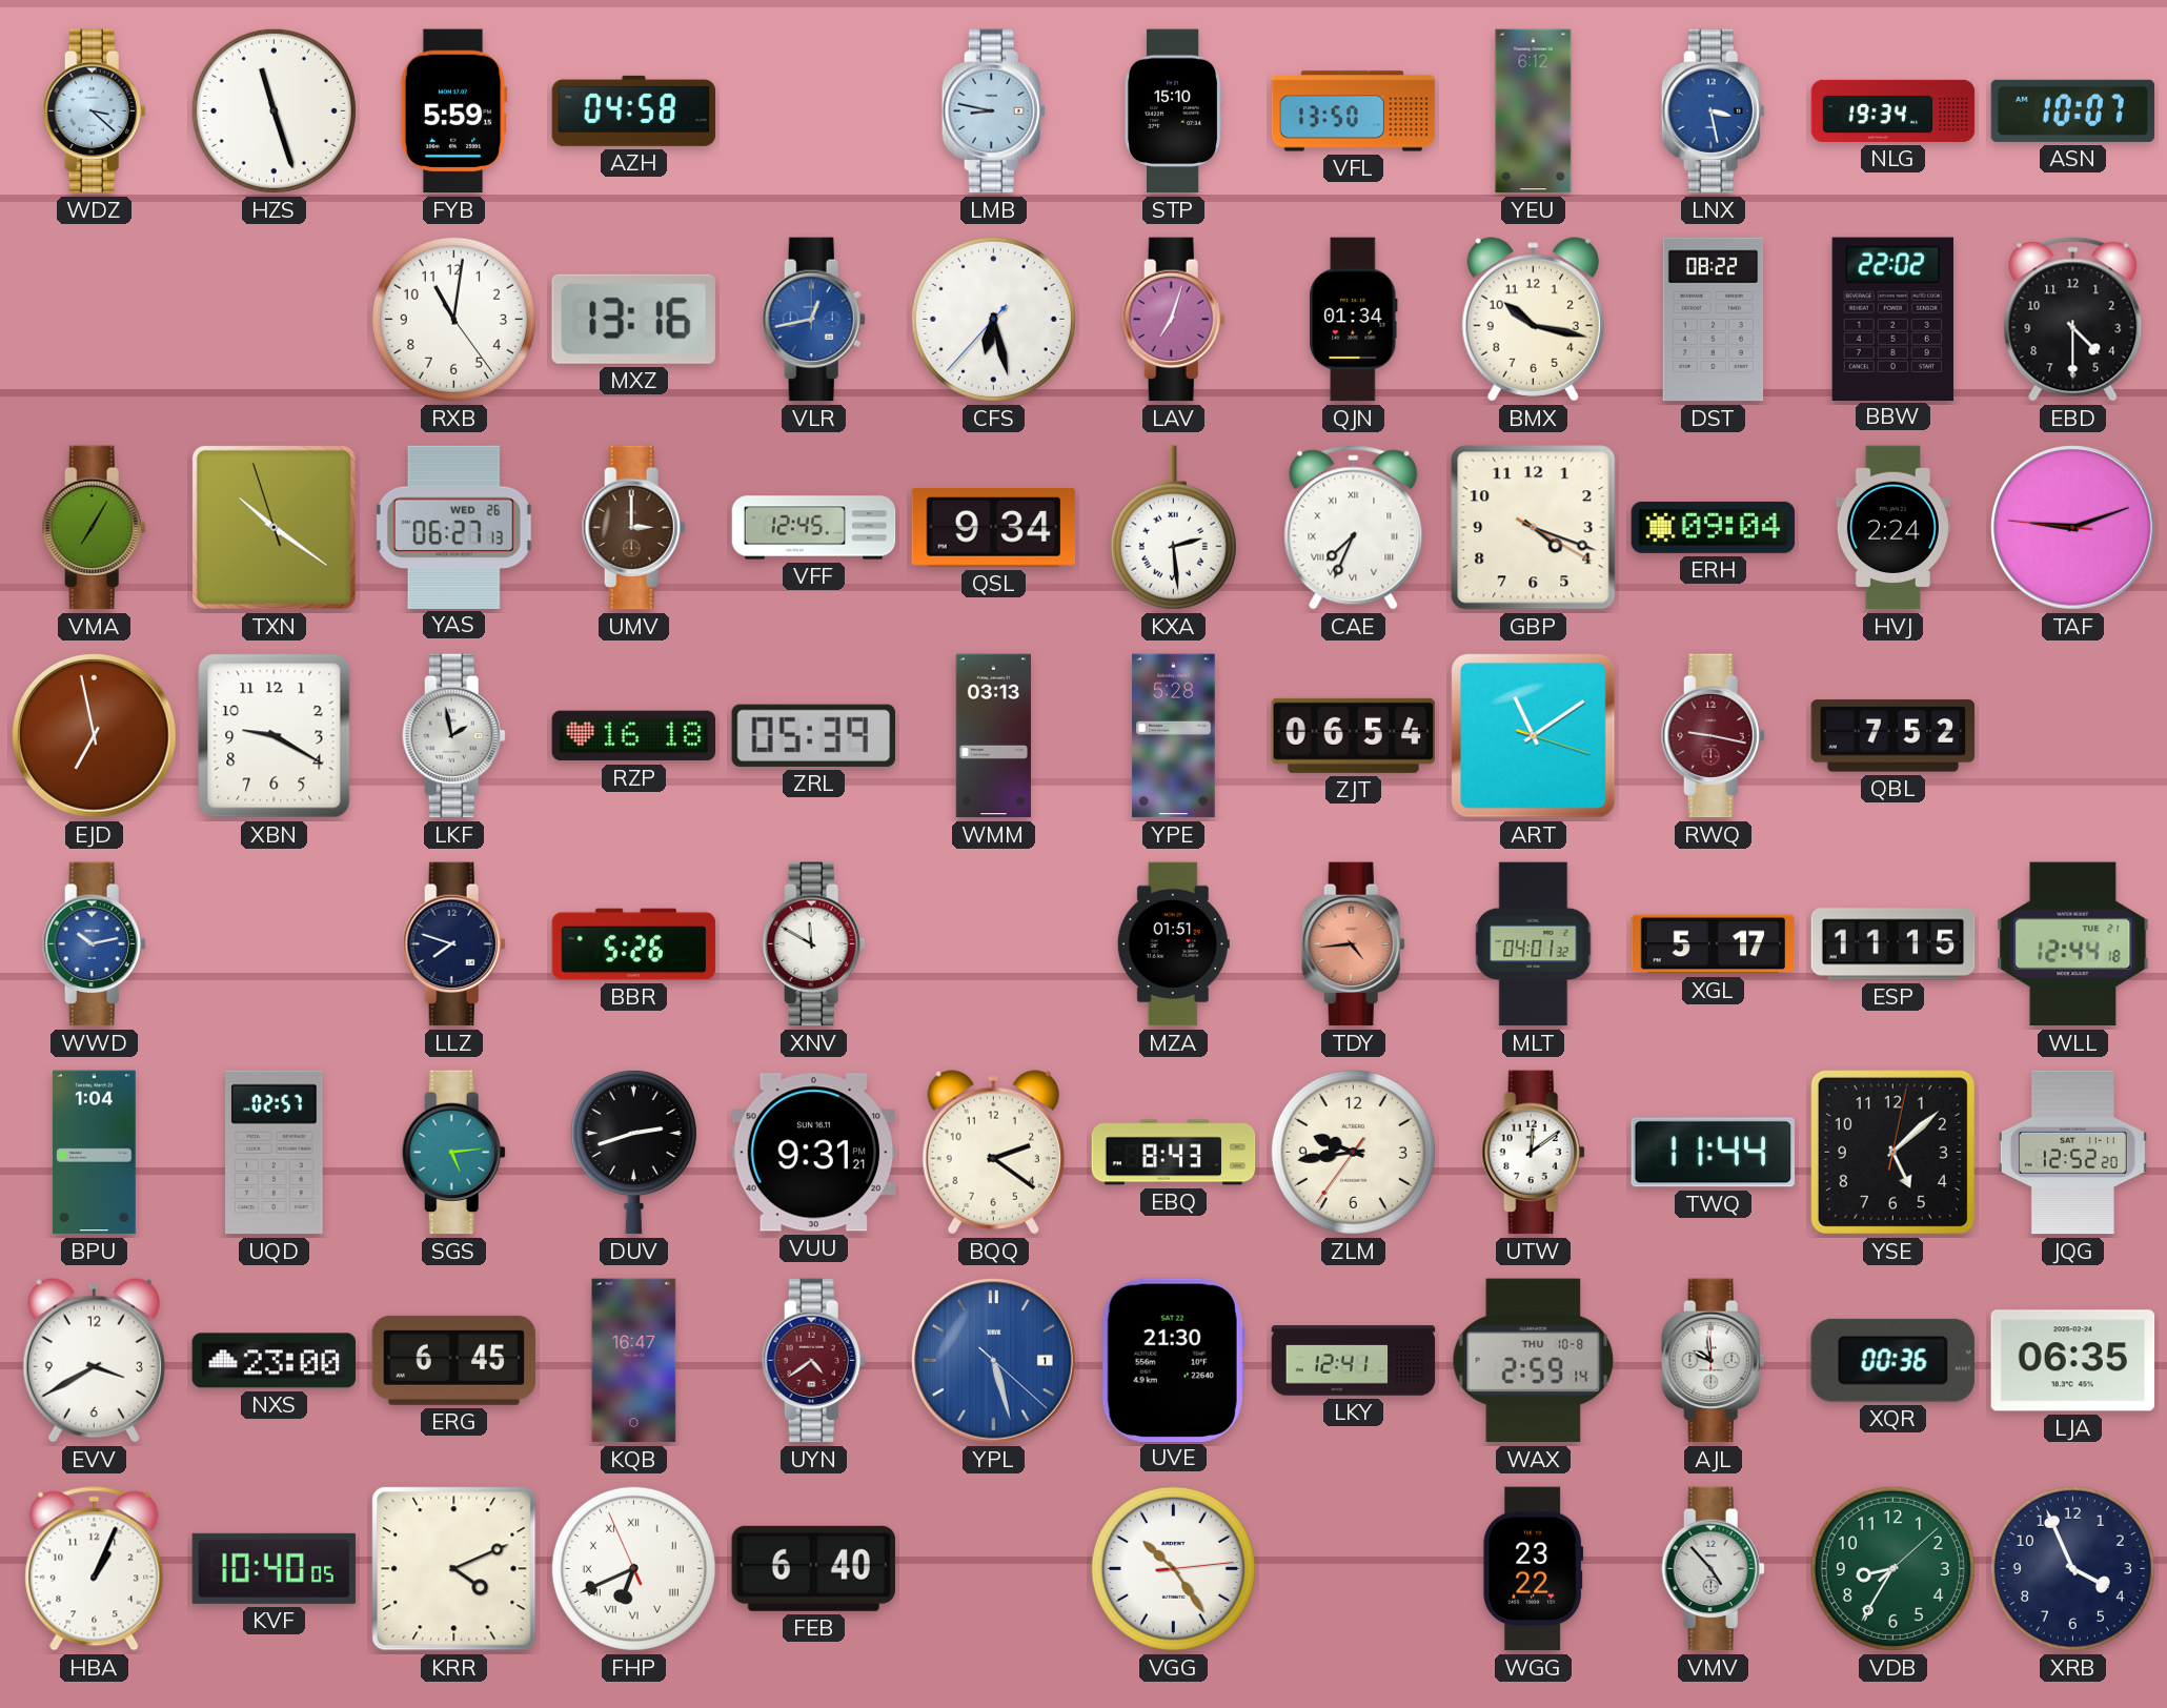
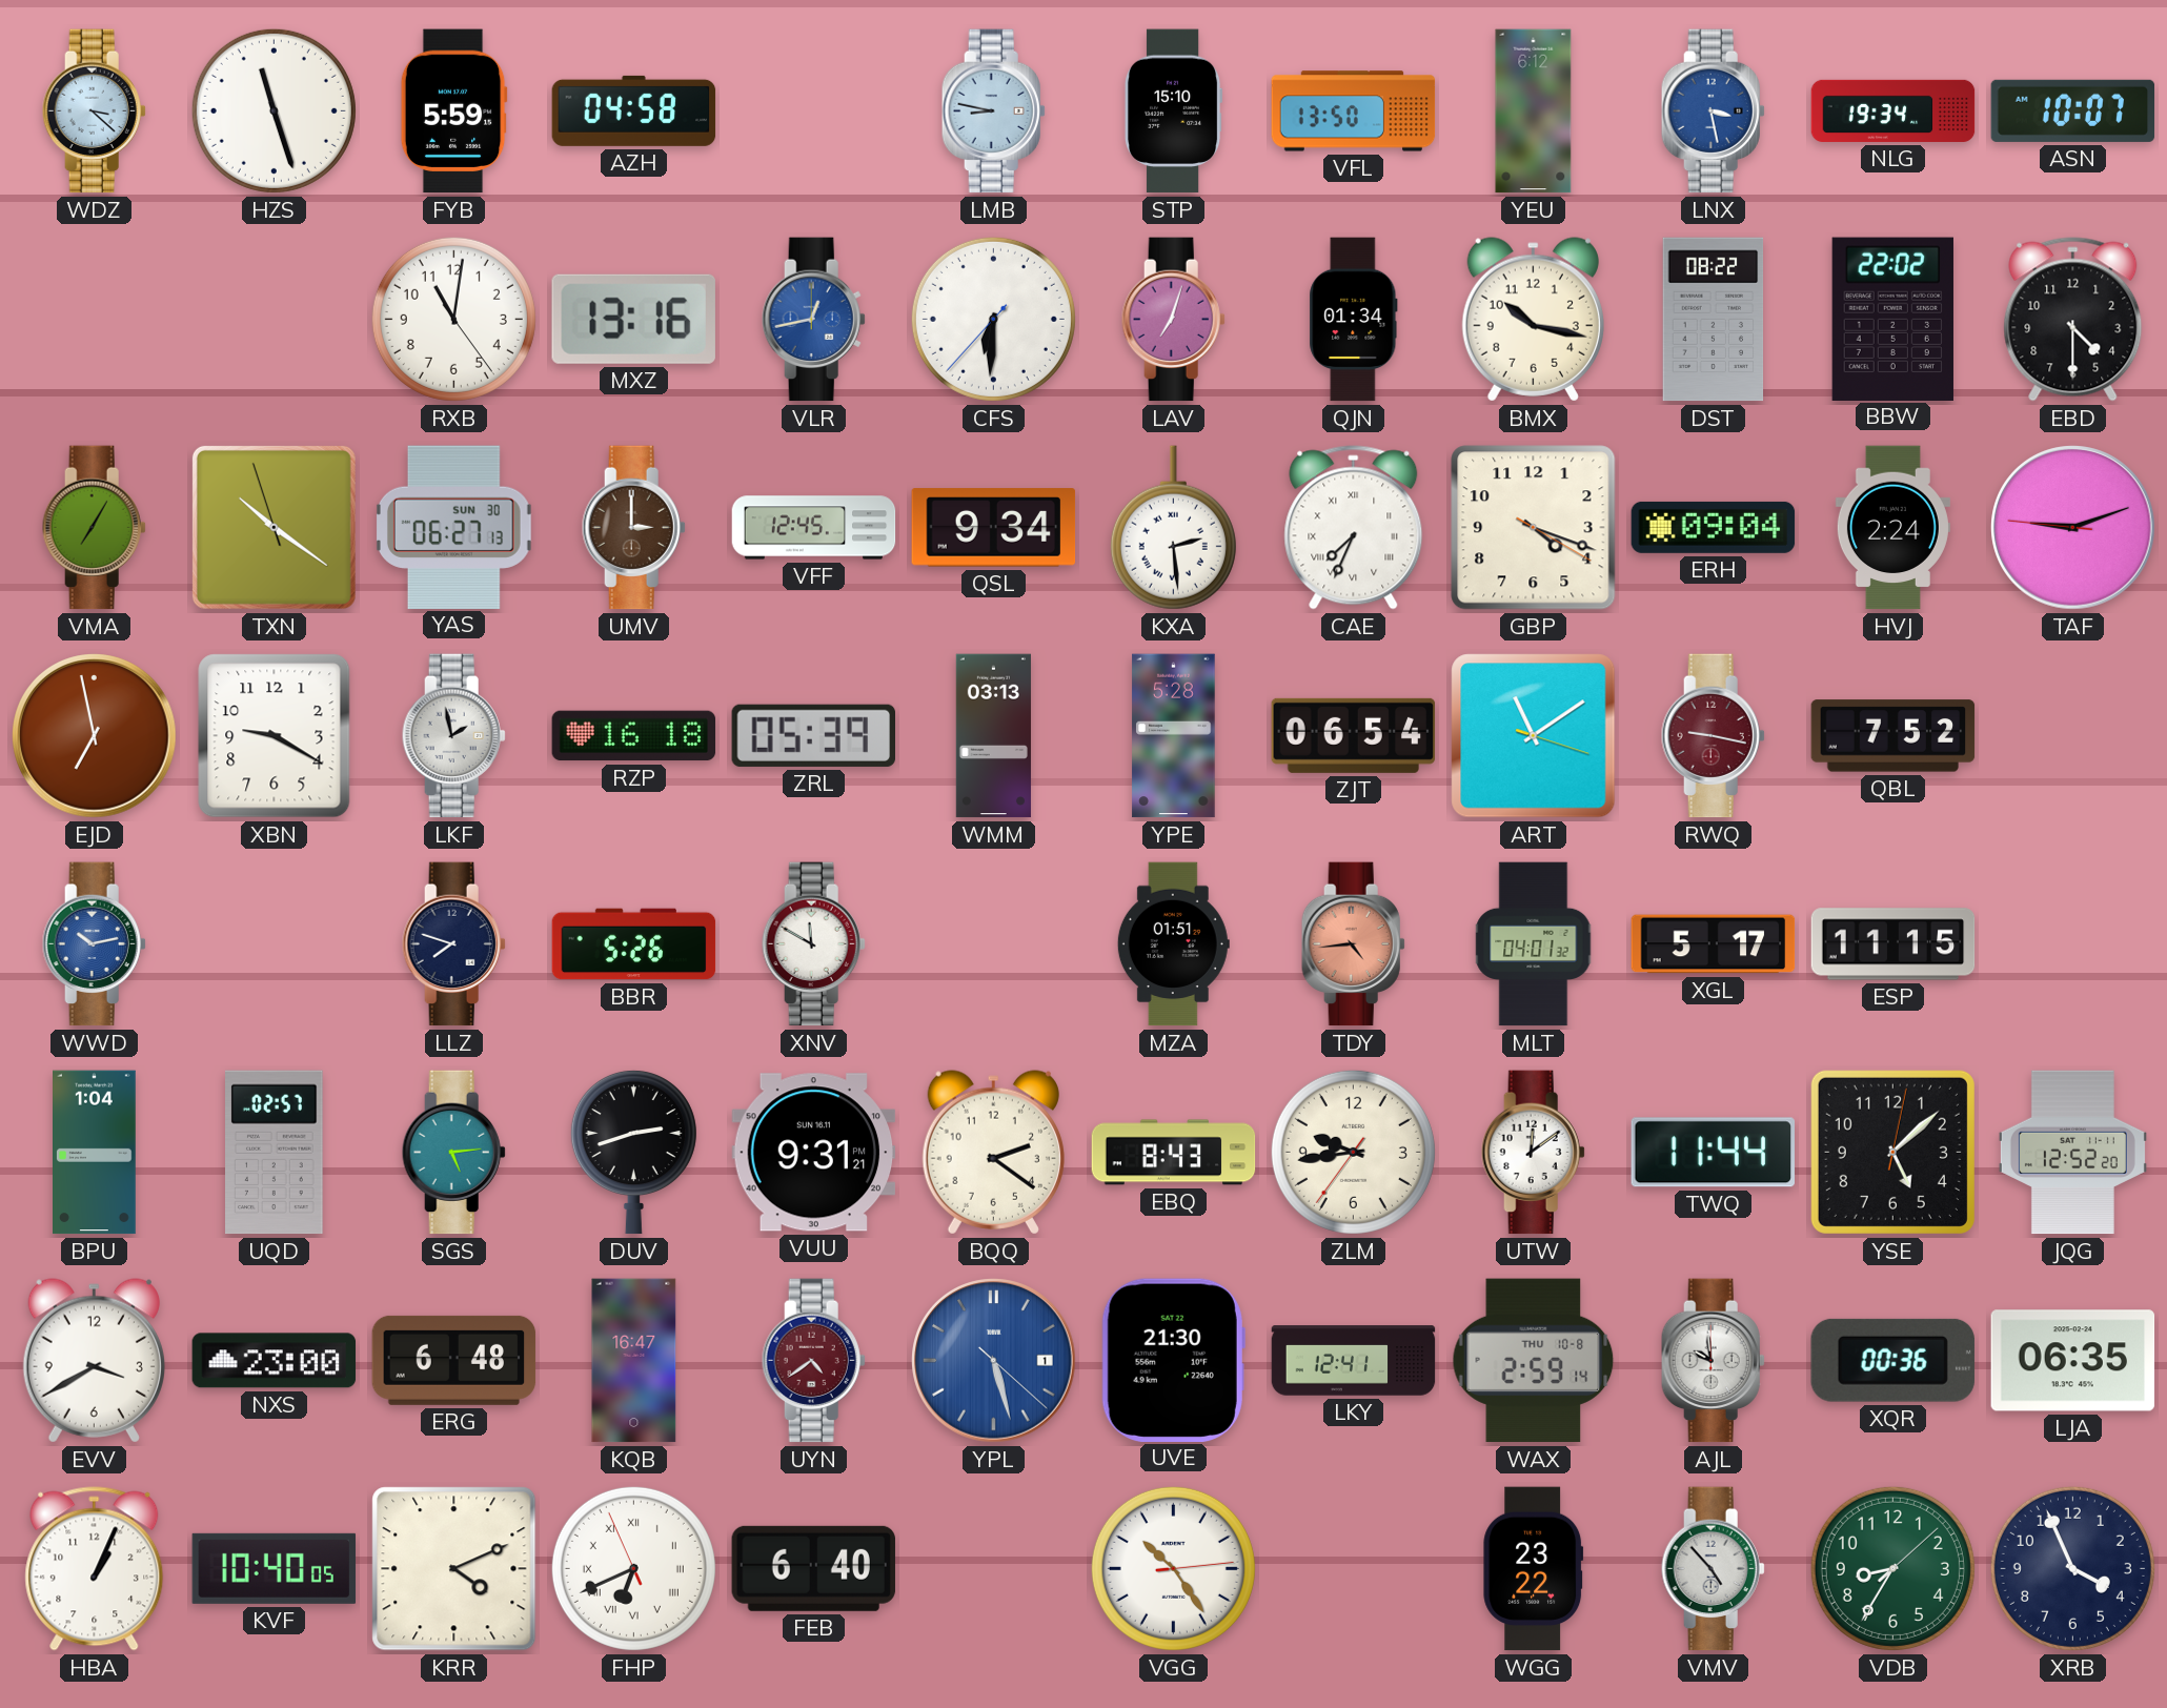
CFS: 6:27 -> 6:30
YAS date: WED 26 -> SUN 30
WLL: 12:44 -> none
ERG: 6:45 -> 6:48
